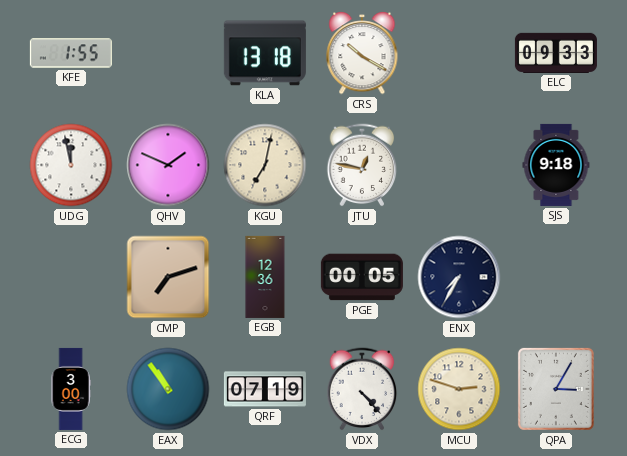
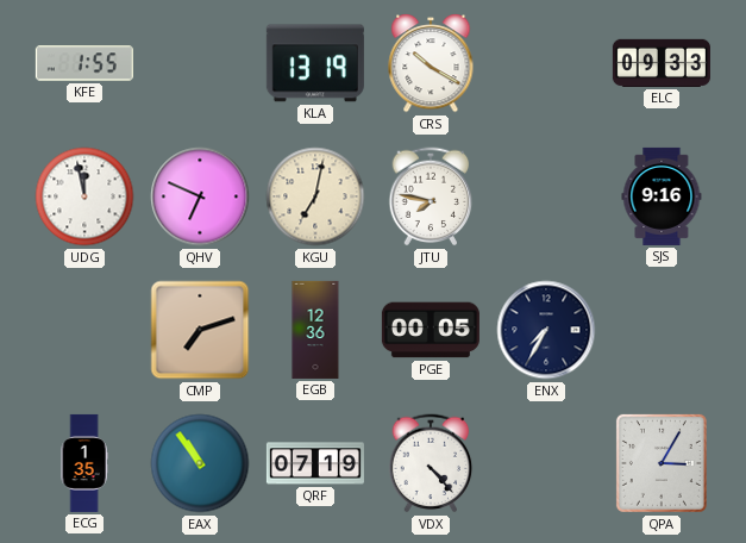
KLA: 13:18 -> 13:19
QHV: 1:49 -> 6:49
JTU: 12:47 -> 7:47
SJS: 9:18 -> 9:16
ECG: 3:00 -> 1:35
MCU: 2:48 -> none
